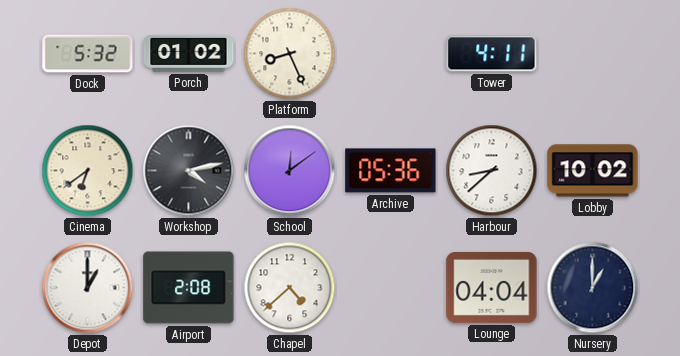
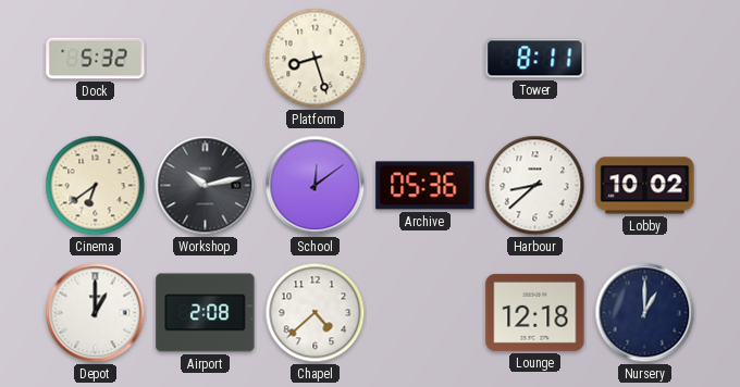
Porch: 01:02 -> none
Platform: 8:26 -> 8:27
Tower: 4:11 -> 8:11
Workshop: 4:13 -> 10:13
Lounge: 04:04 -> 12:18
